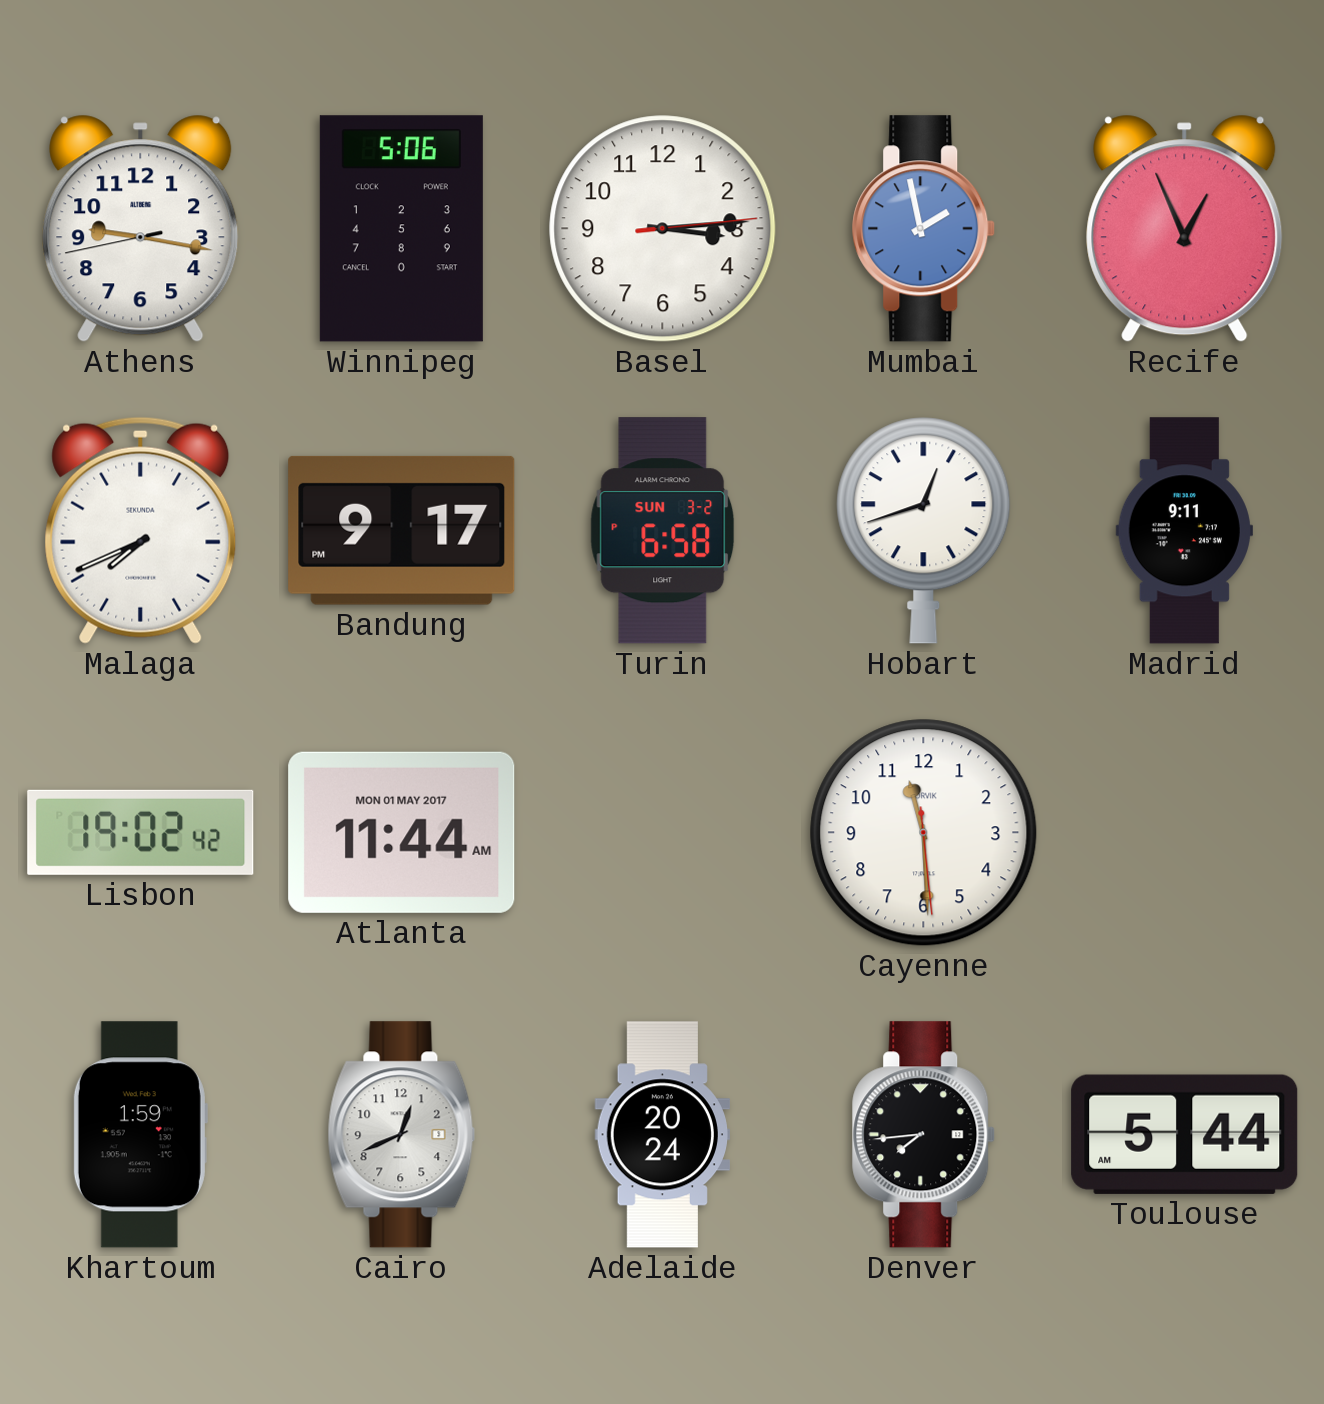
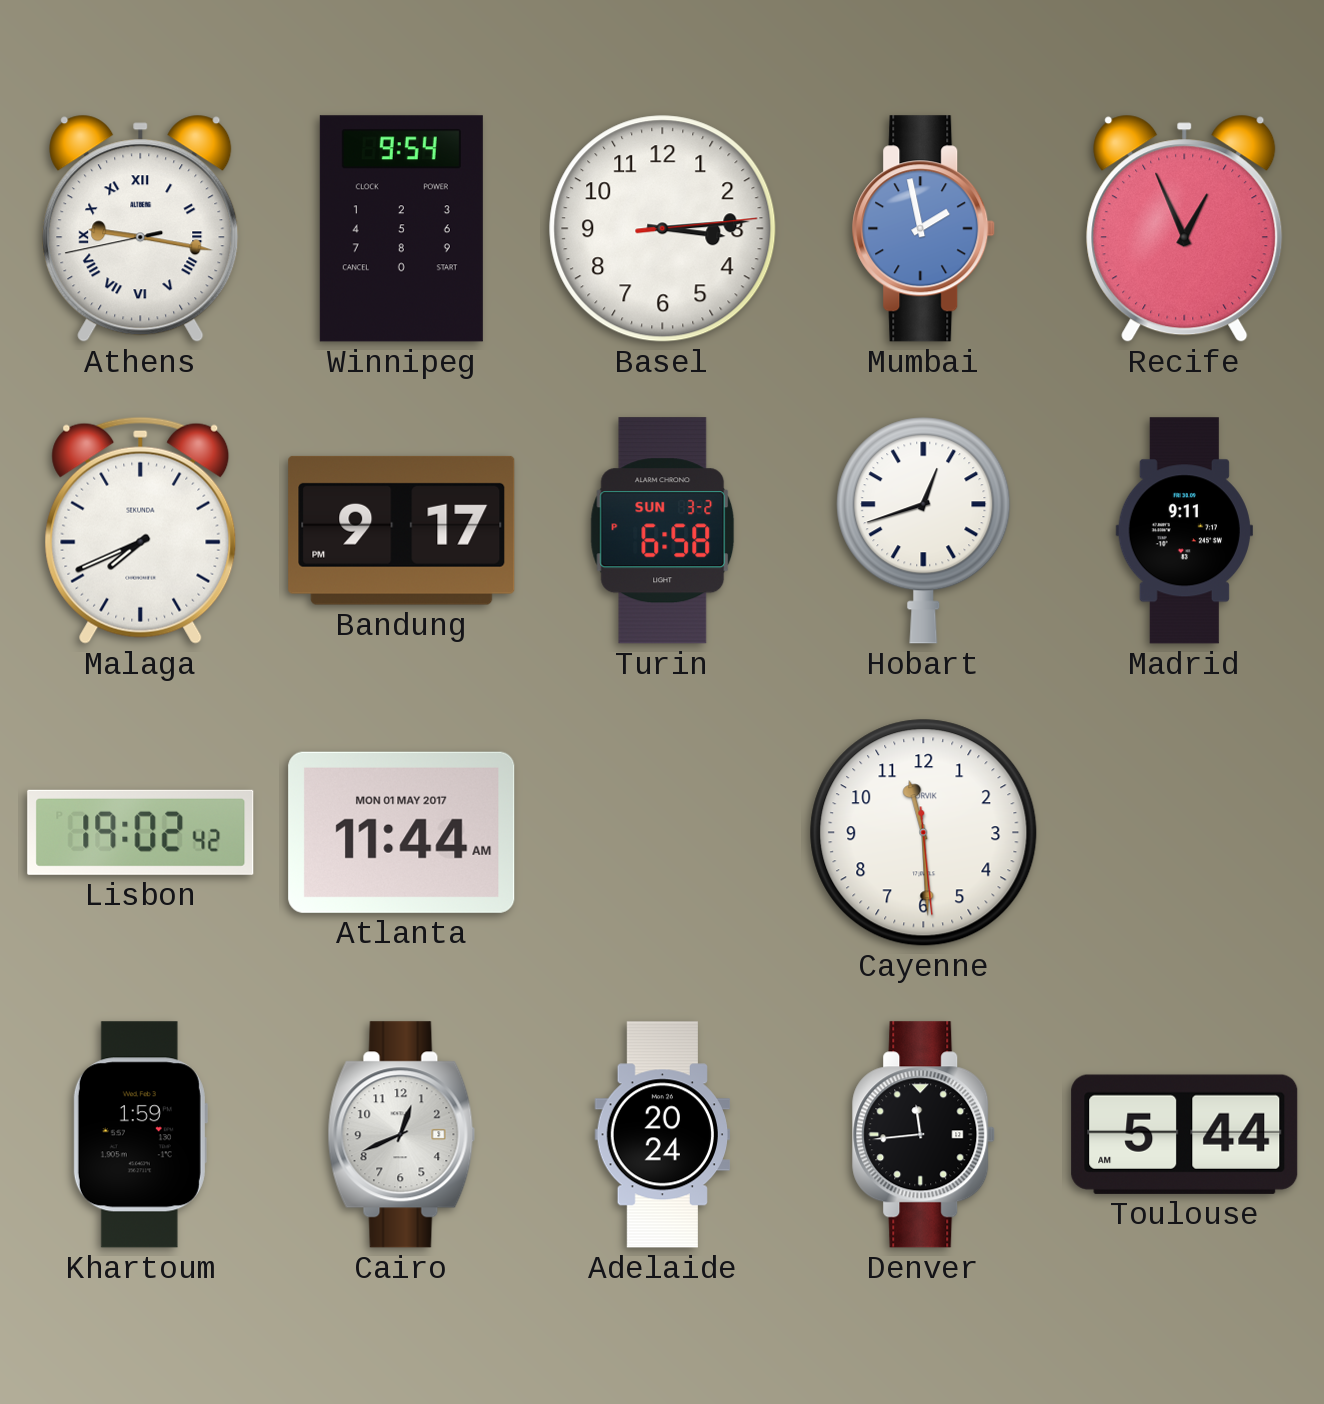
Athens numerals: Arabic -> Roman
Winnipeg: 5:06 -> 9:54
Denver: 7:44 -> 11:44
